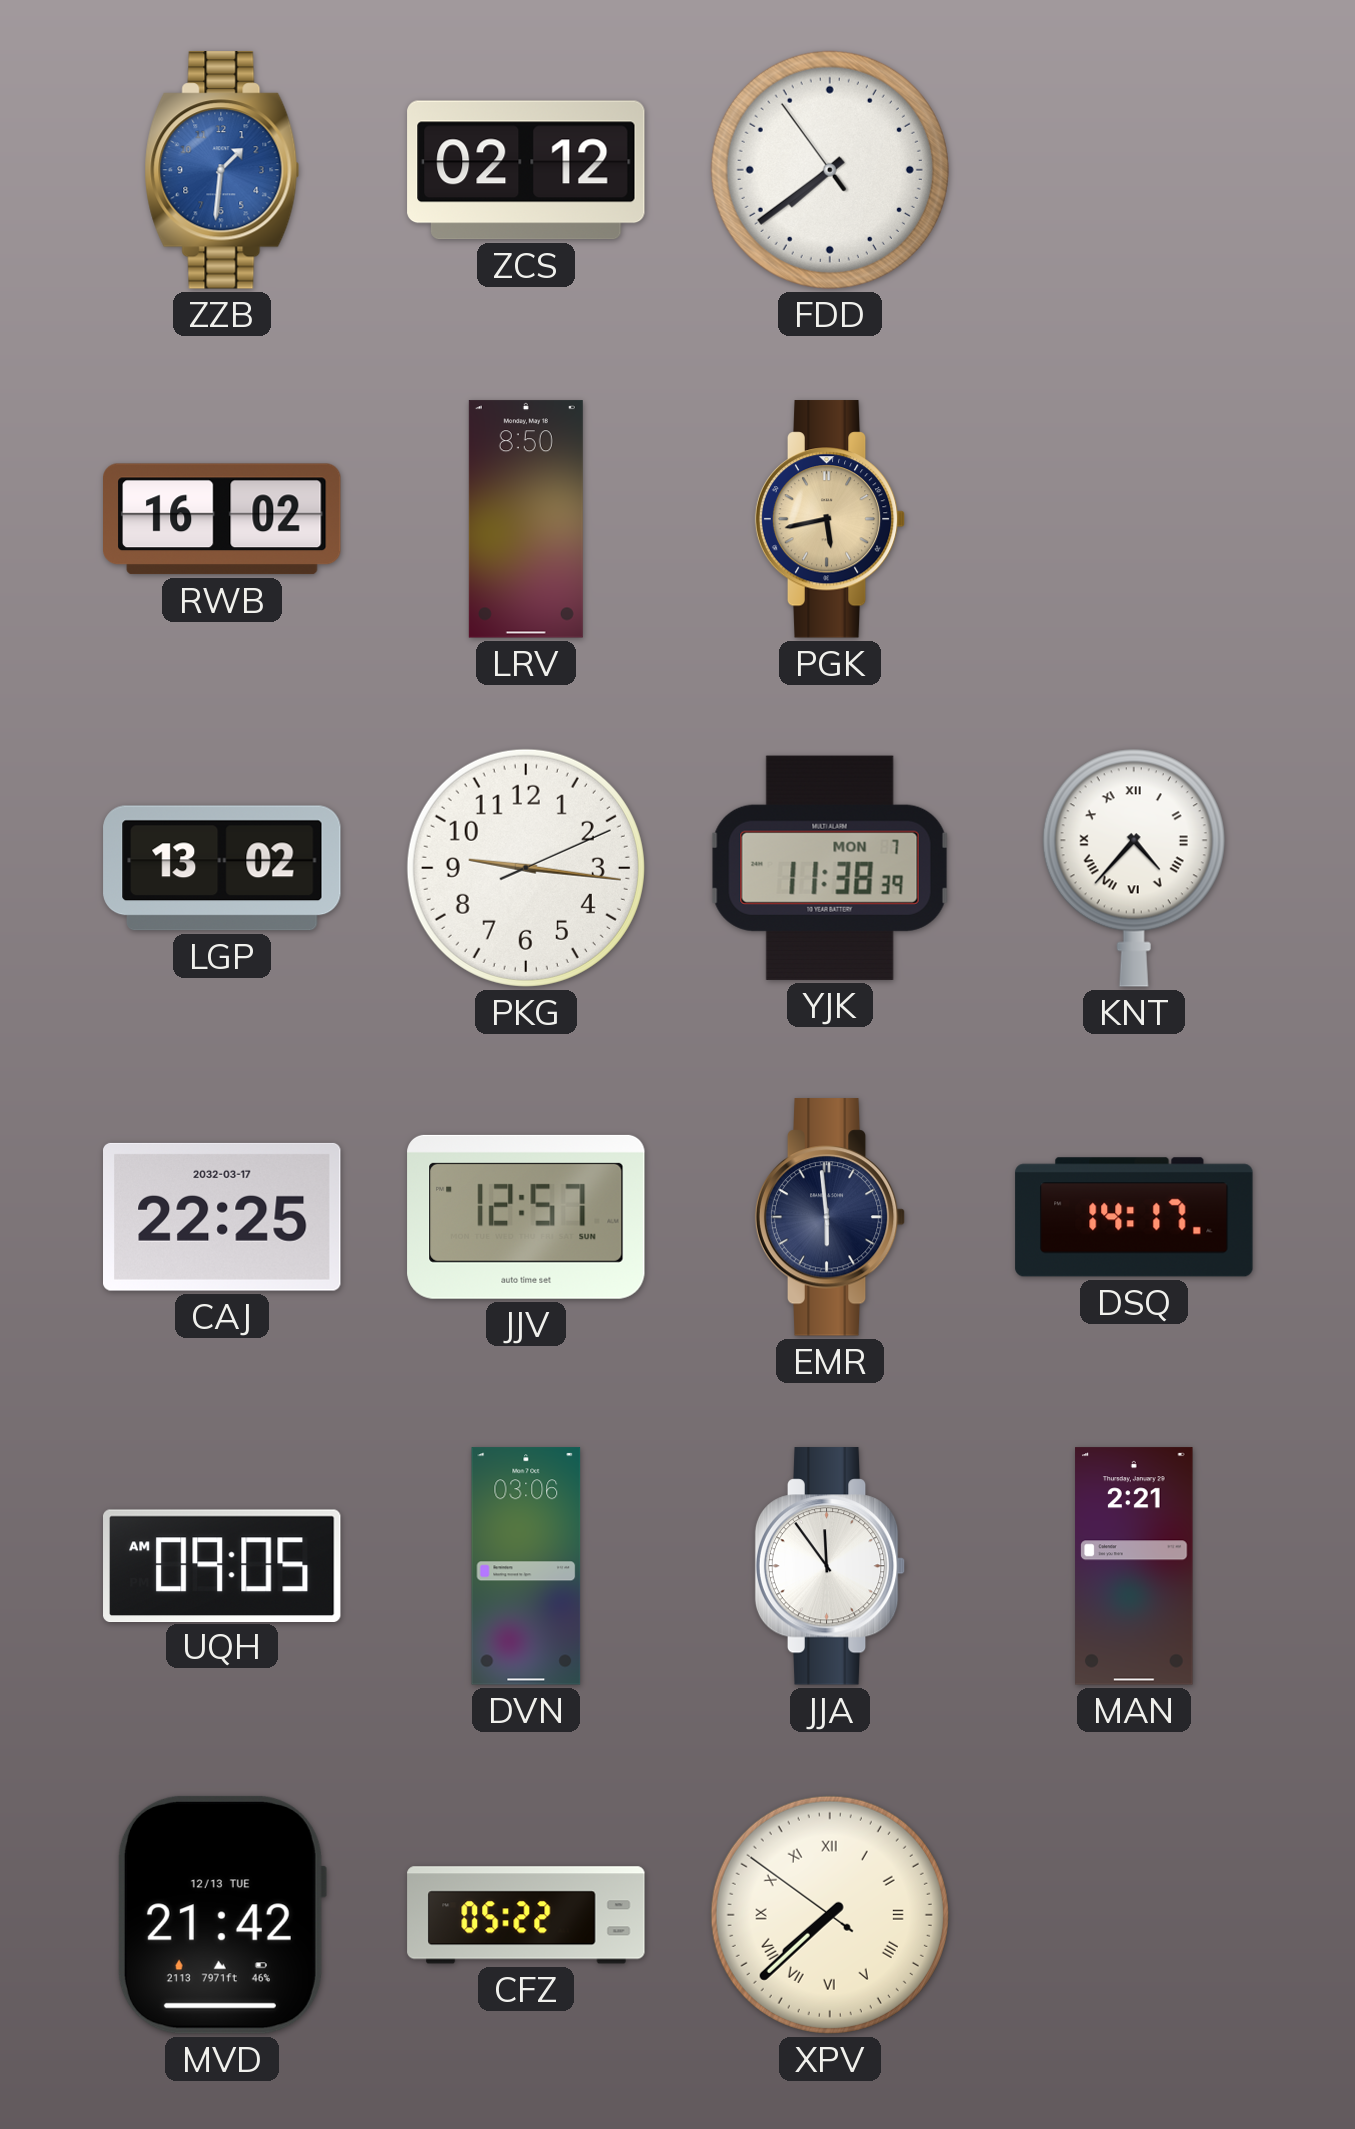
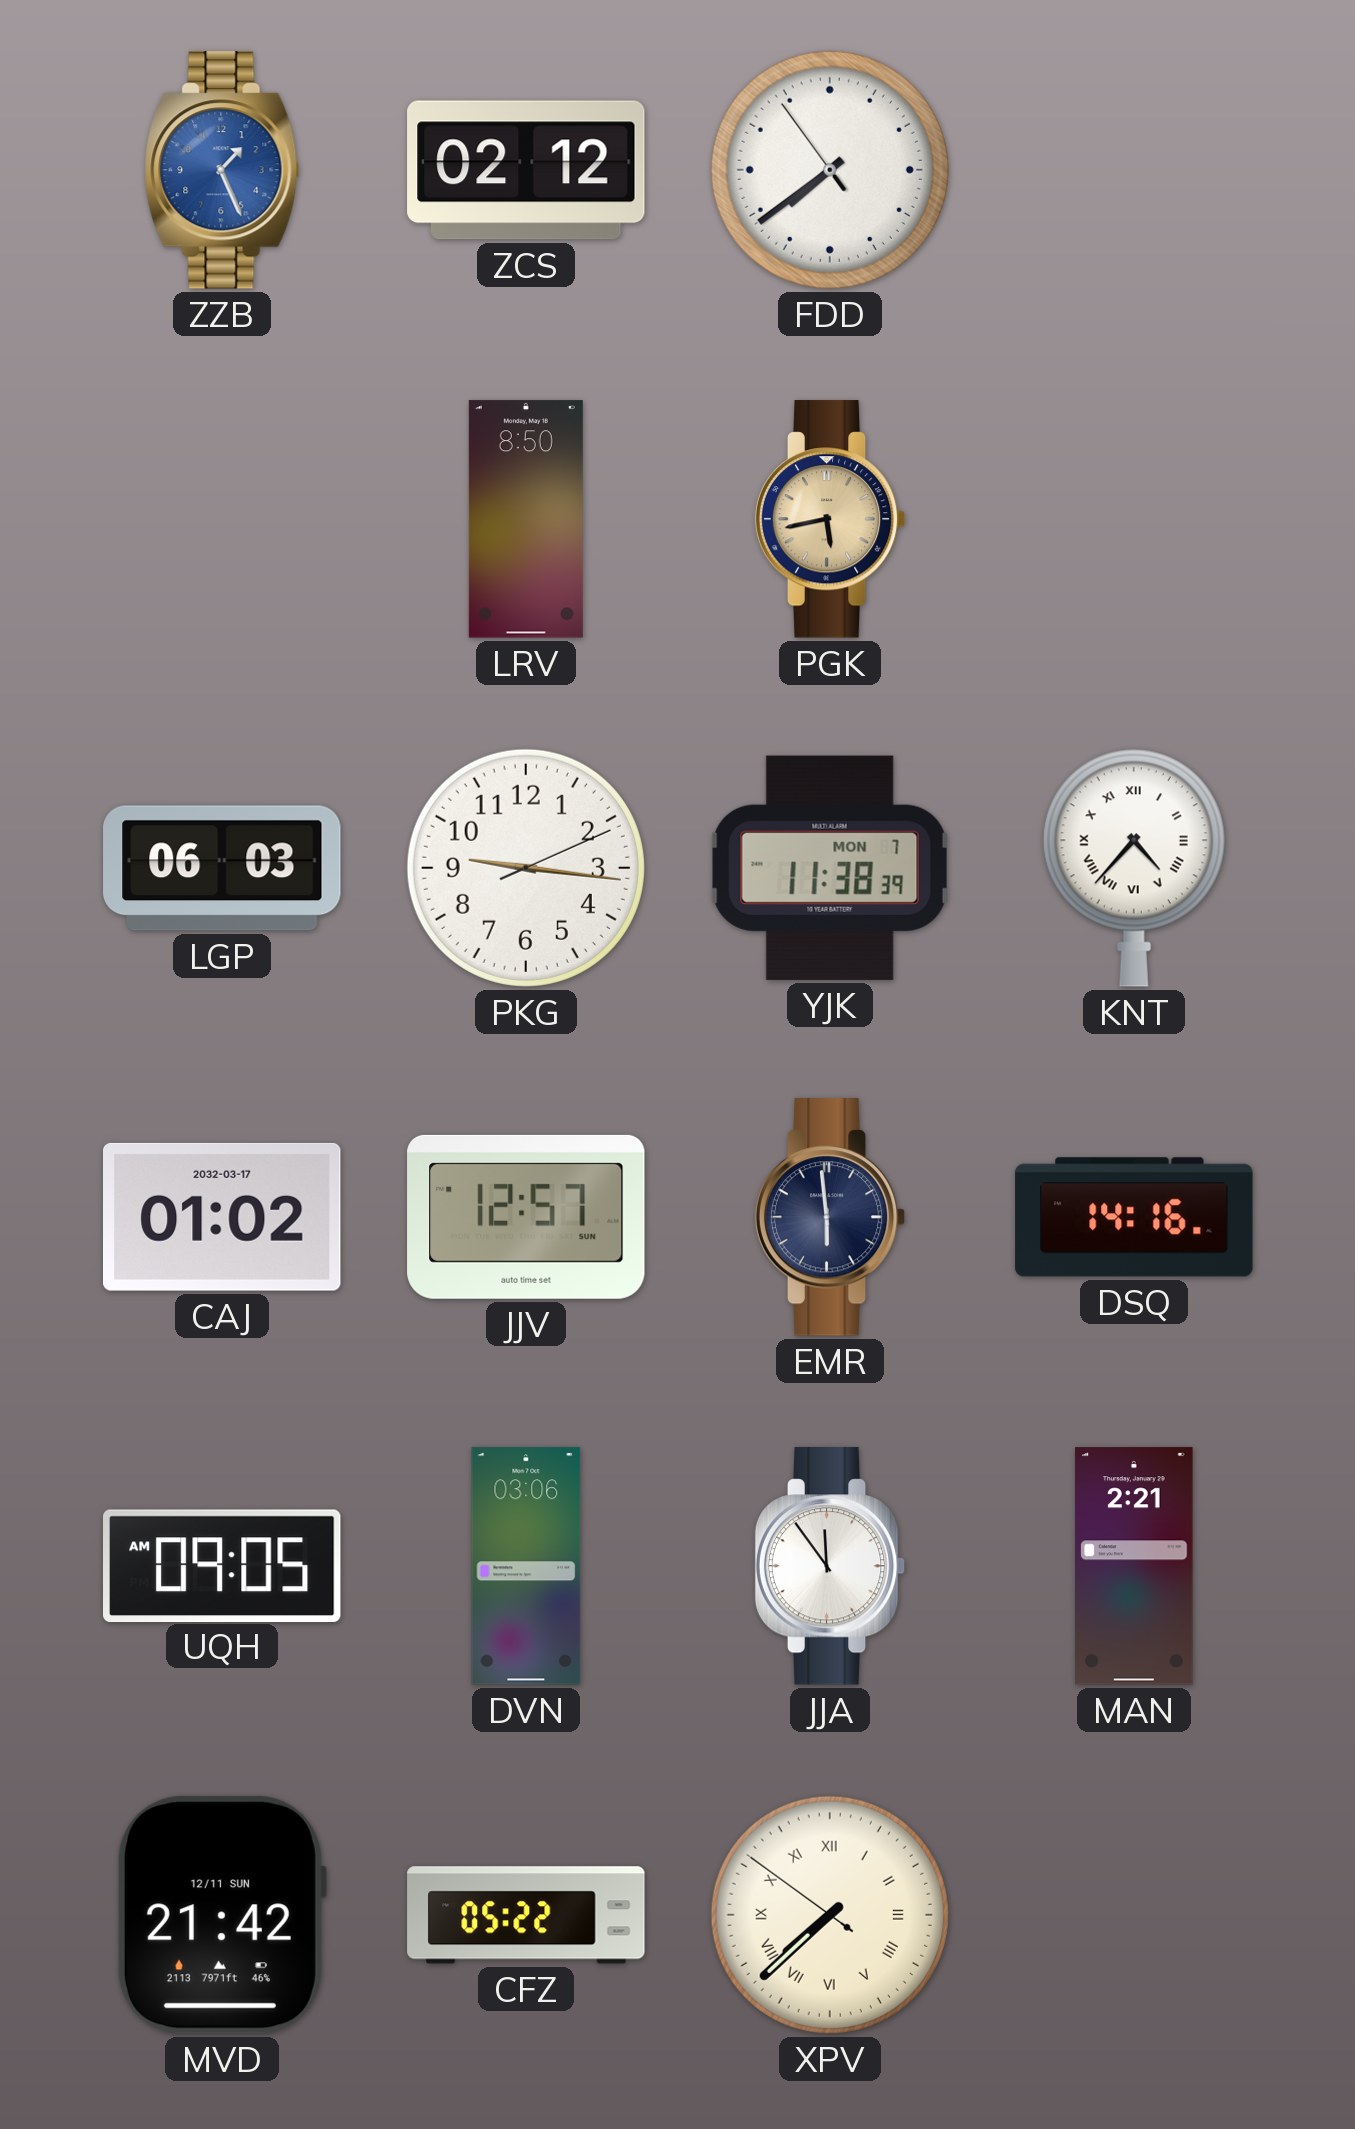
ZZB: 1:31 -> 1:26
RWB: 16:02 -> none
LGP: 13:02 -> 06:03
CAJ: 22:25 -> 01:02
DSQ: 14:17 -> 14:16
MVD date: 12/13 TUE -> 12/11 SUN
